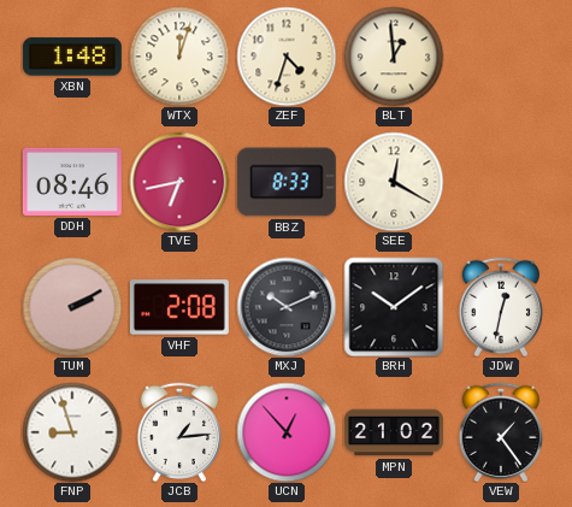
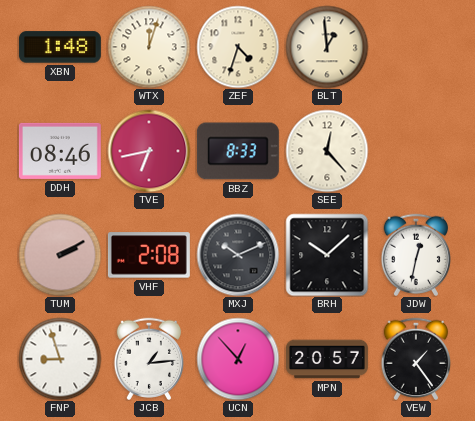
SEE: 12:20 -> 12:23
BRH: 10:09 -> 10:08
MPN: 21:02 -> 20:57
